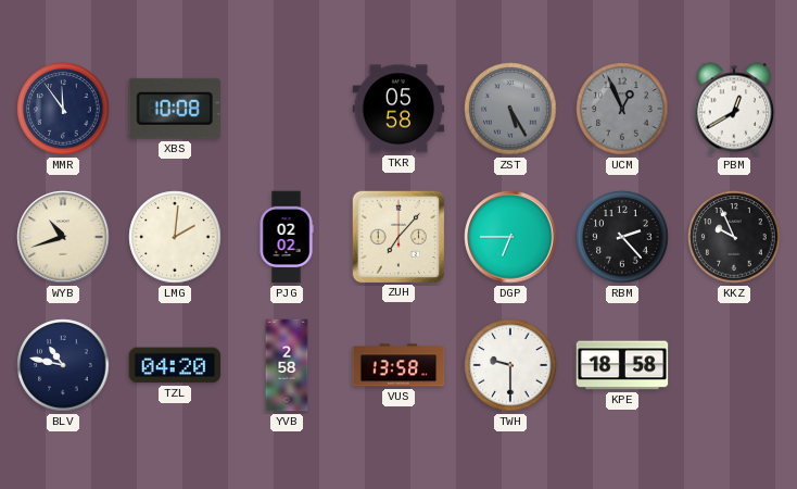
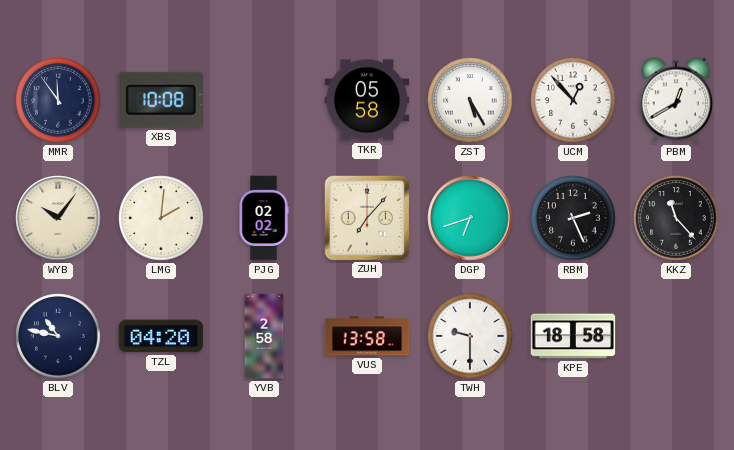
ZST dial: grey -> white
UCM: 12:56 -> 12:53
UCM dial: grey -> white
WYB: 10:42 -> 10:06
DGP: 6:45 -> 6:42
RBM: 2:23 -> 2:26
KKZ: 9:56 -> 11:23
